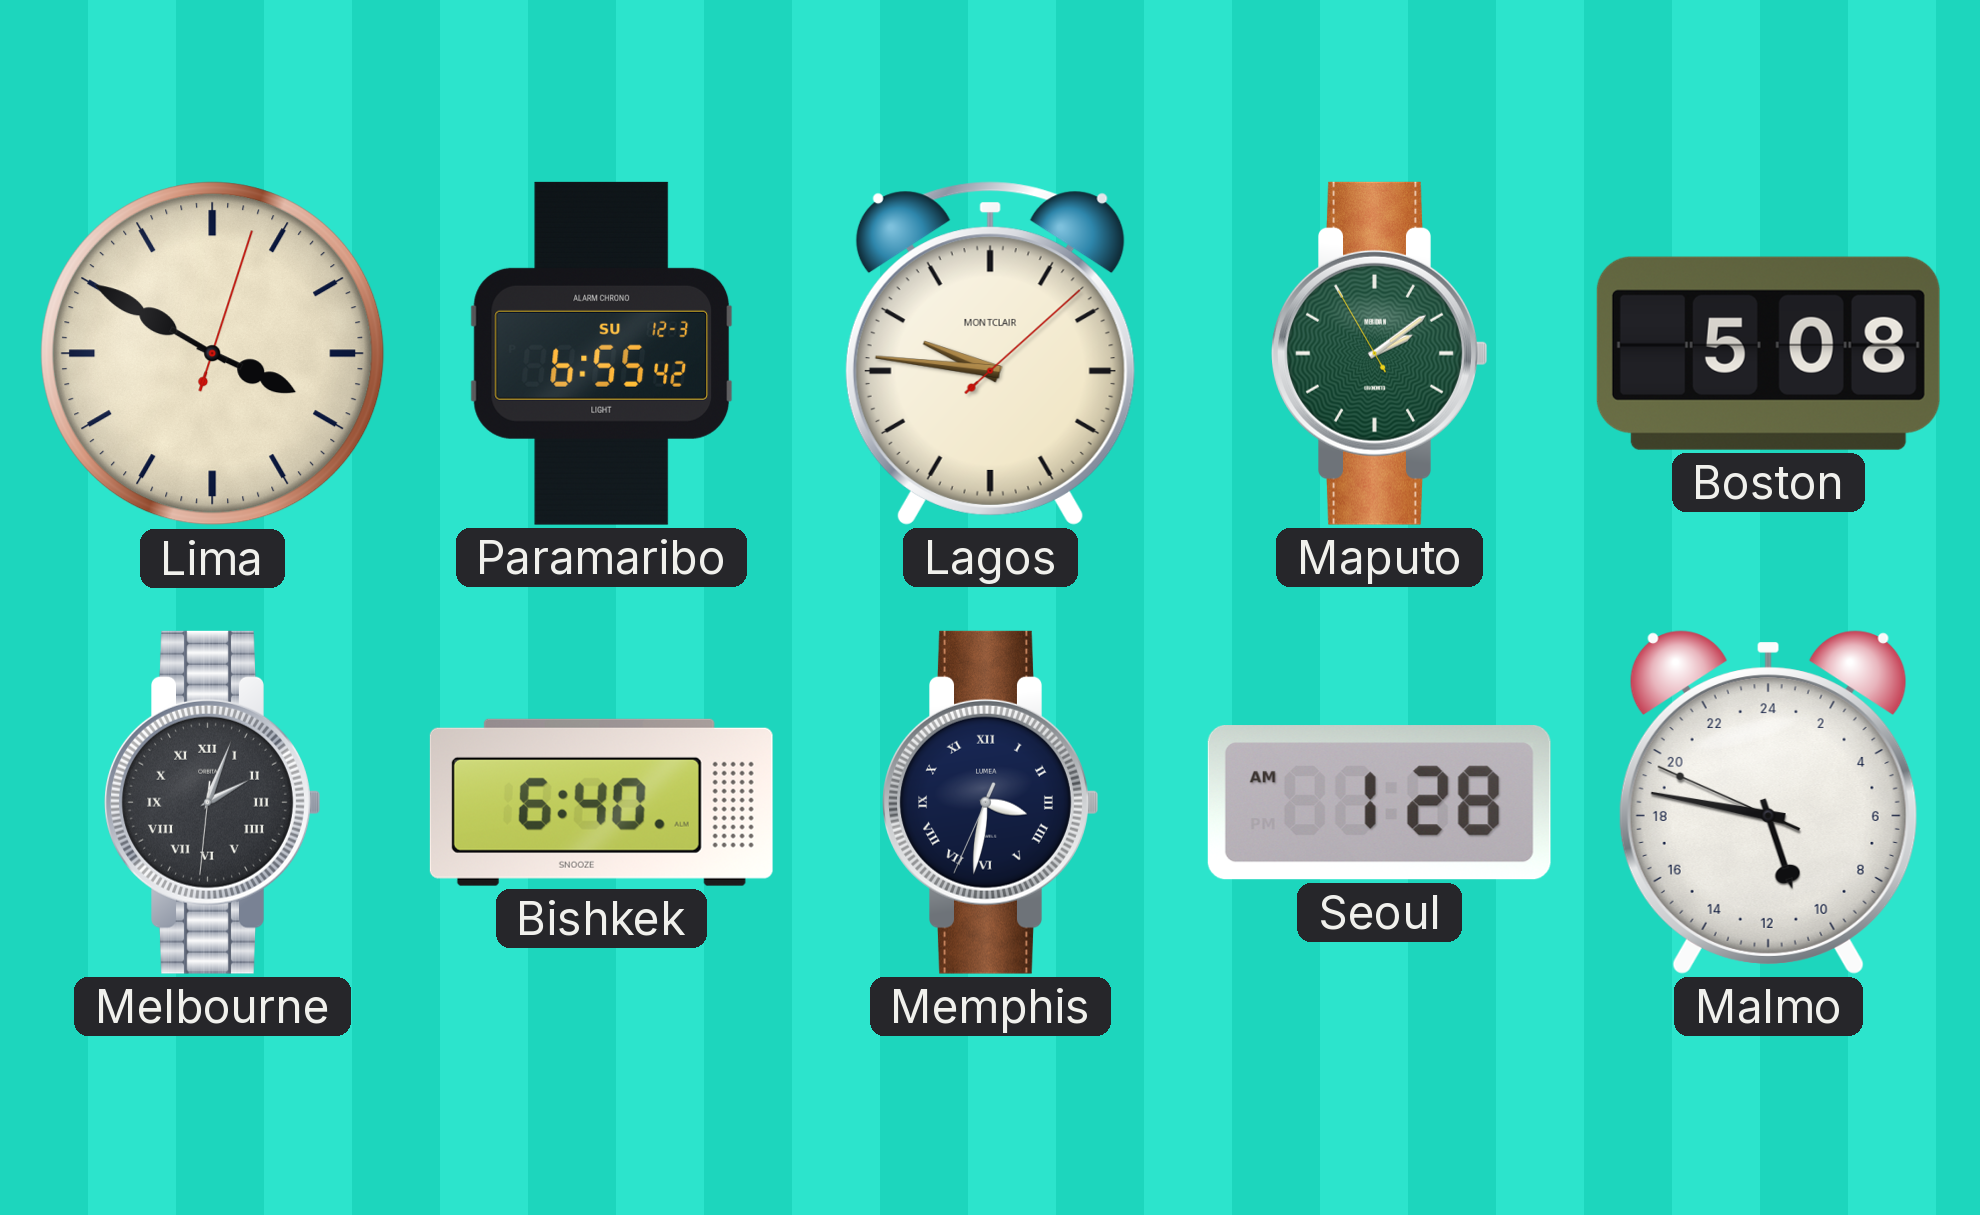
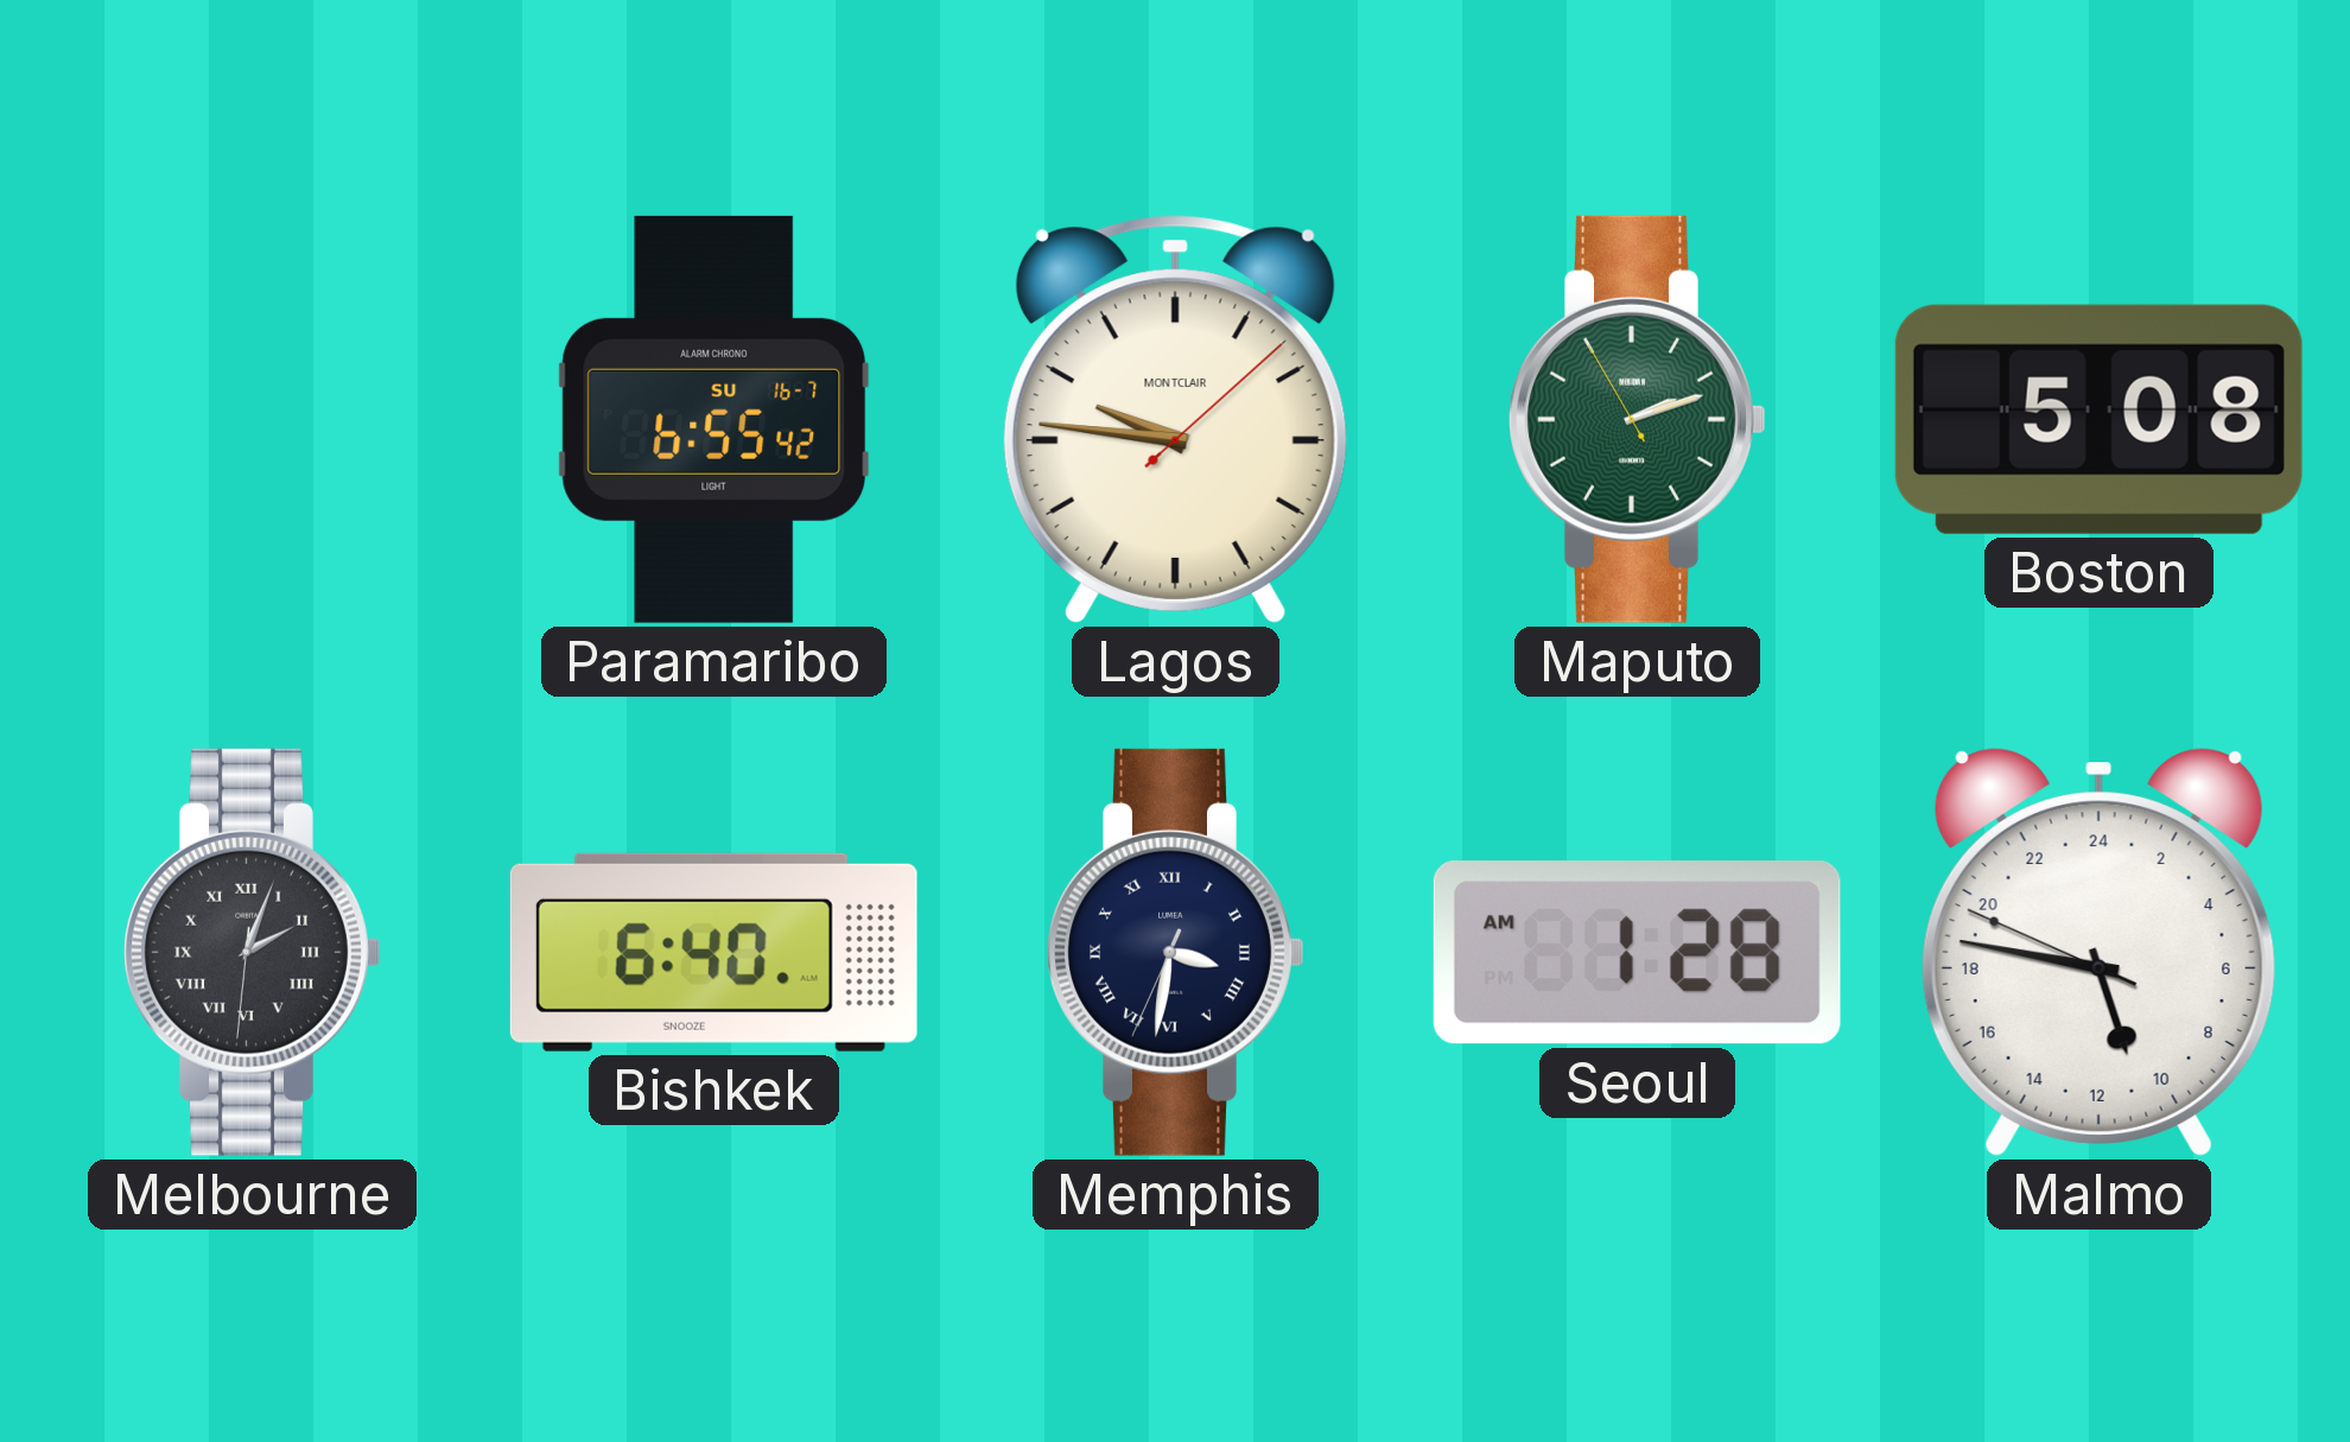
Lima: 3:50 -> none
Paramaribo date: SU 12-3 -> SU 16-7
Maputo: 2:08 -> 2:11
